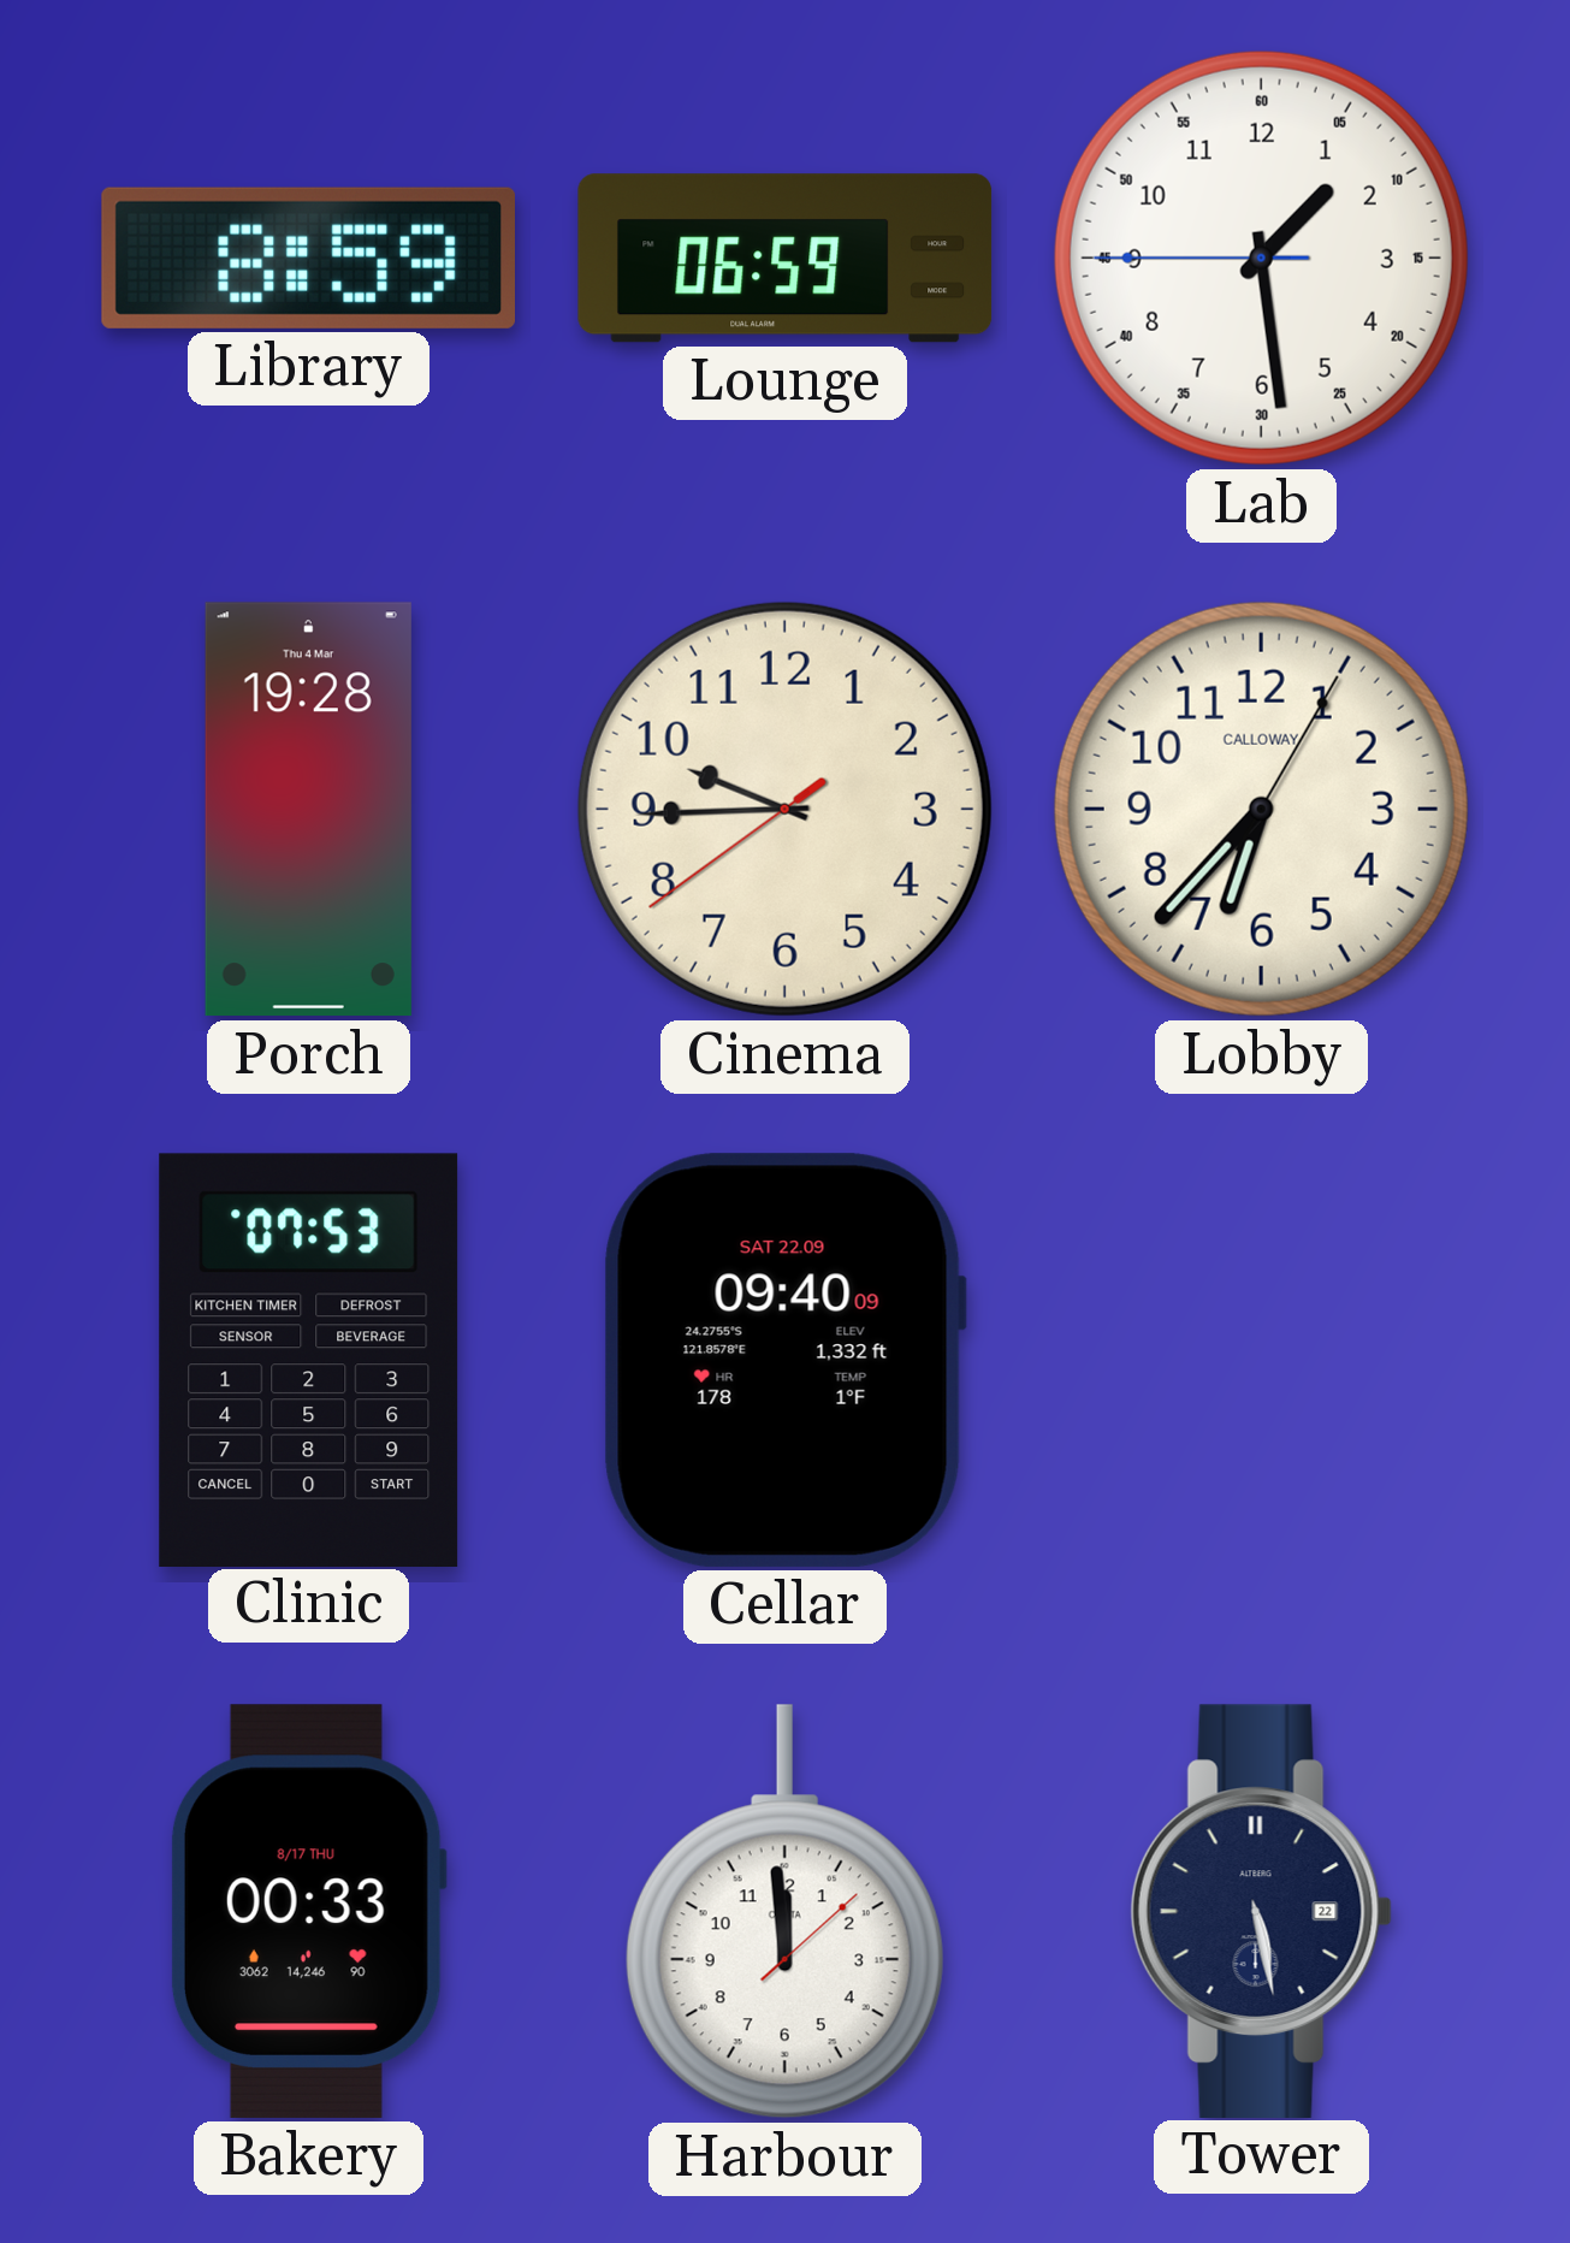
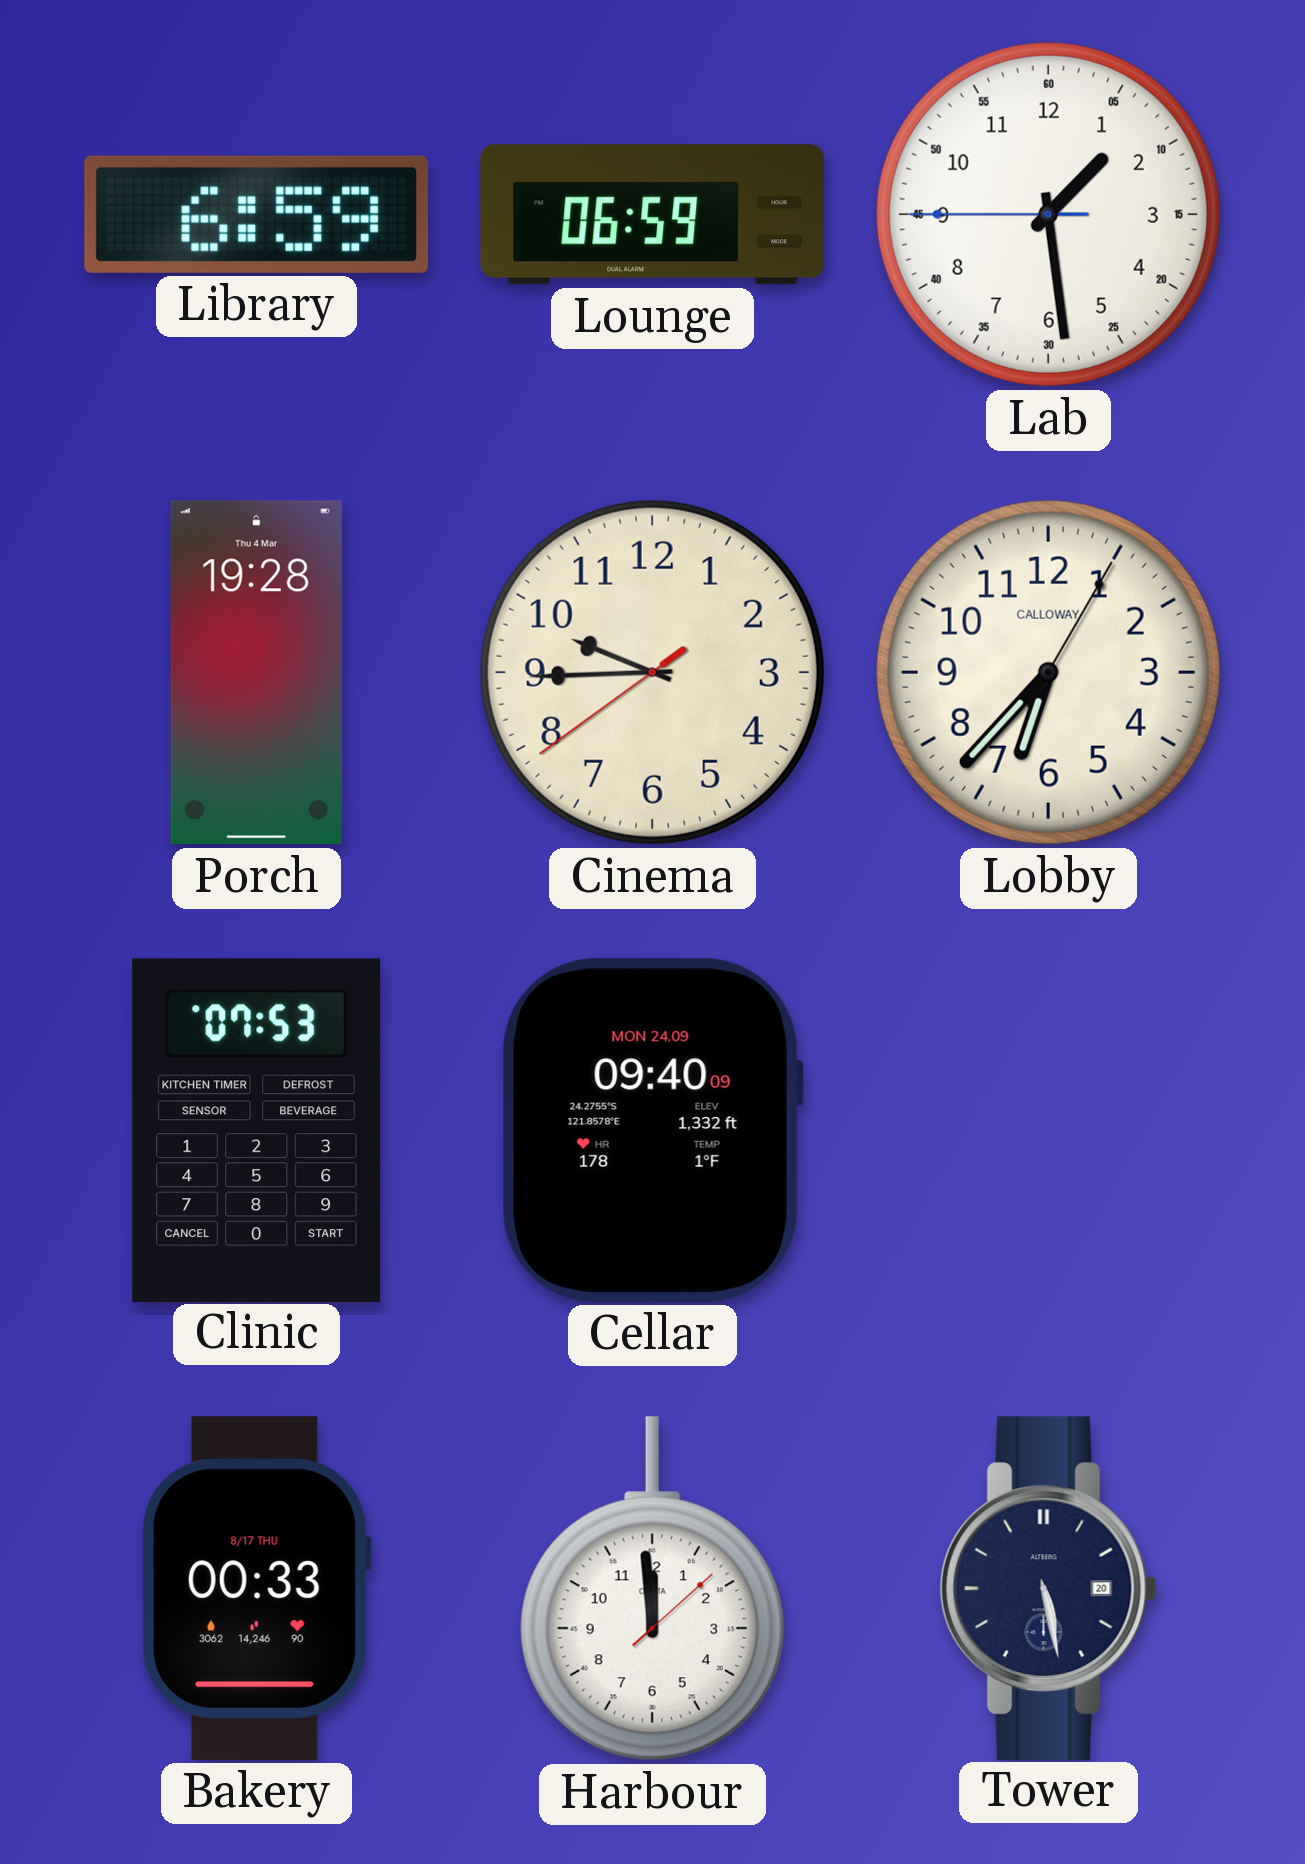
Library: 8:59 -> 6:59
Cellar date: SAT 22.09 -> MON 24.09
Tower date: 22 -> 20
